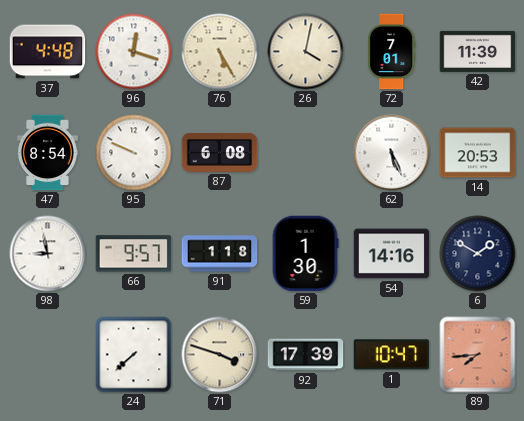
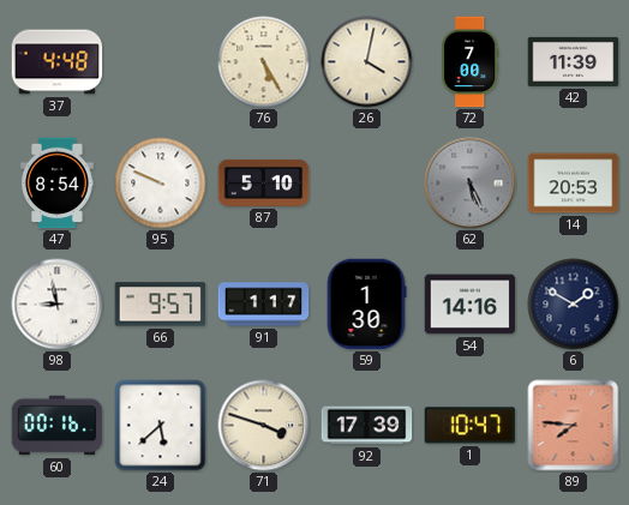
96: 12:18 -> none
72: 7:01 -> 7:00
87: 6:08 -> 5:10
62 dial: white -> grey
91: 1:18 -> 1:17
60: none -> 00:16
24: 7:38 -> 5:38
89: 7:44 -> 7:46
